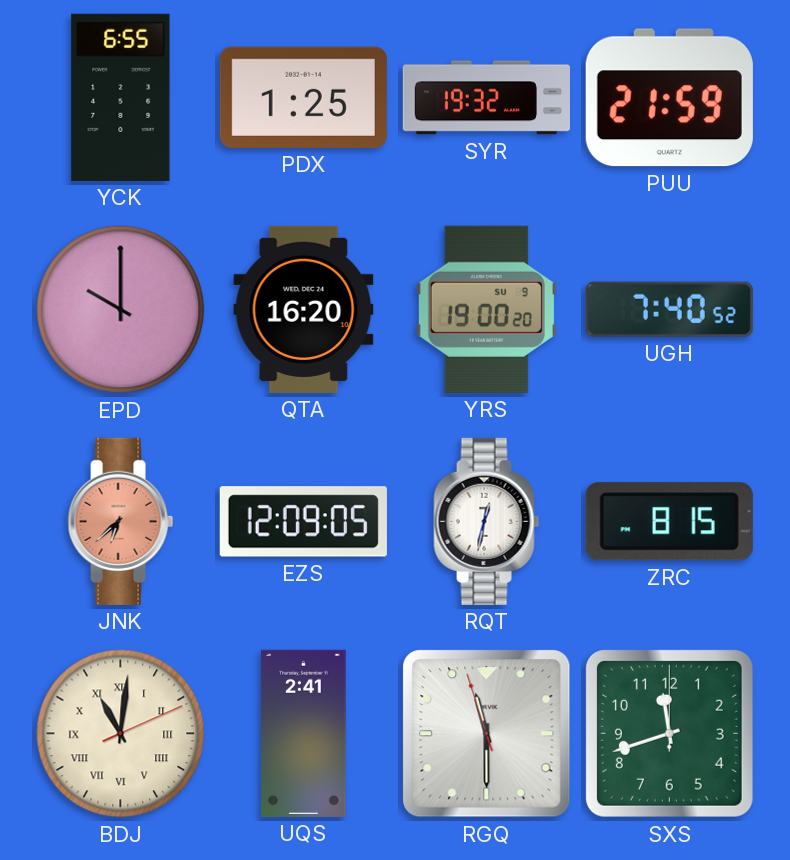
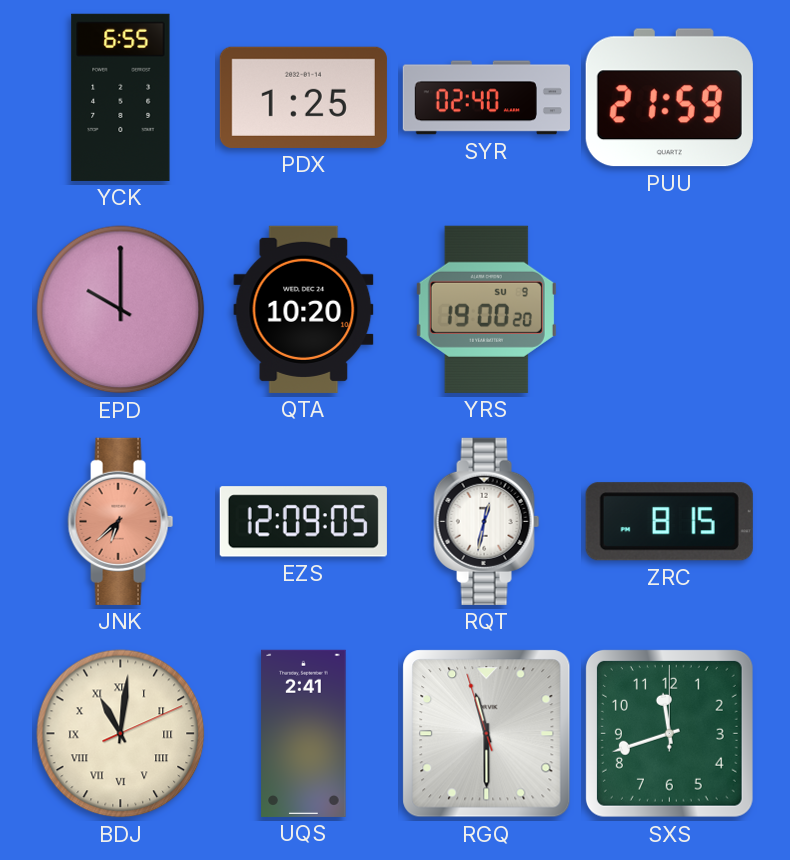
SYR: 19:32 -> 02:40
QTA: 16:20 -> 10:20
UGH: 7:40 -> none
